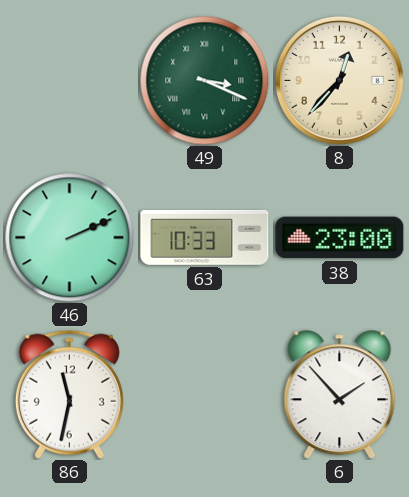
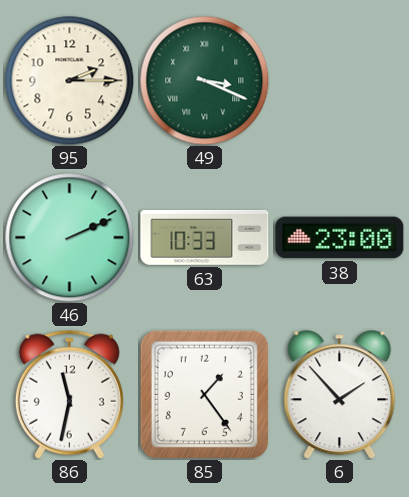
95: none -> 2:15
8: 12:37 -> none
85: none -> 1:24
